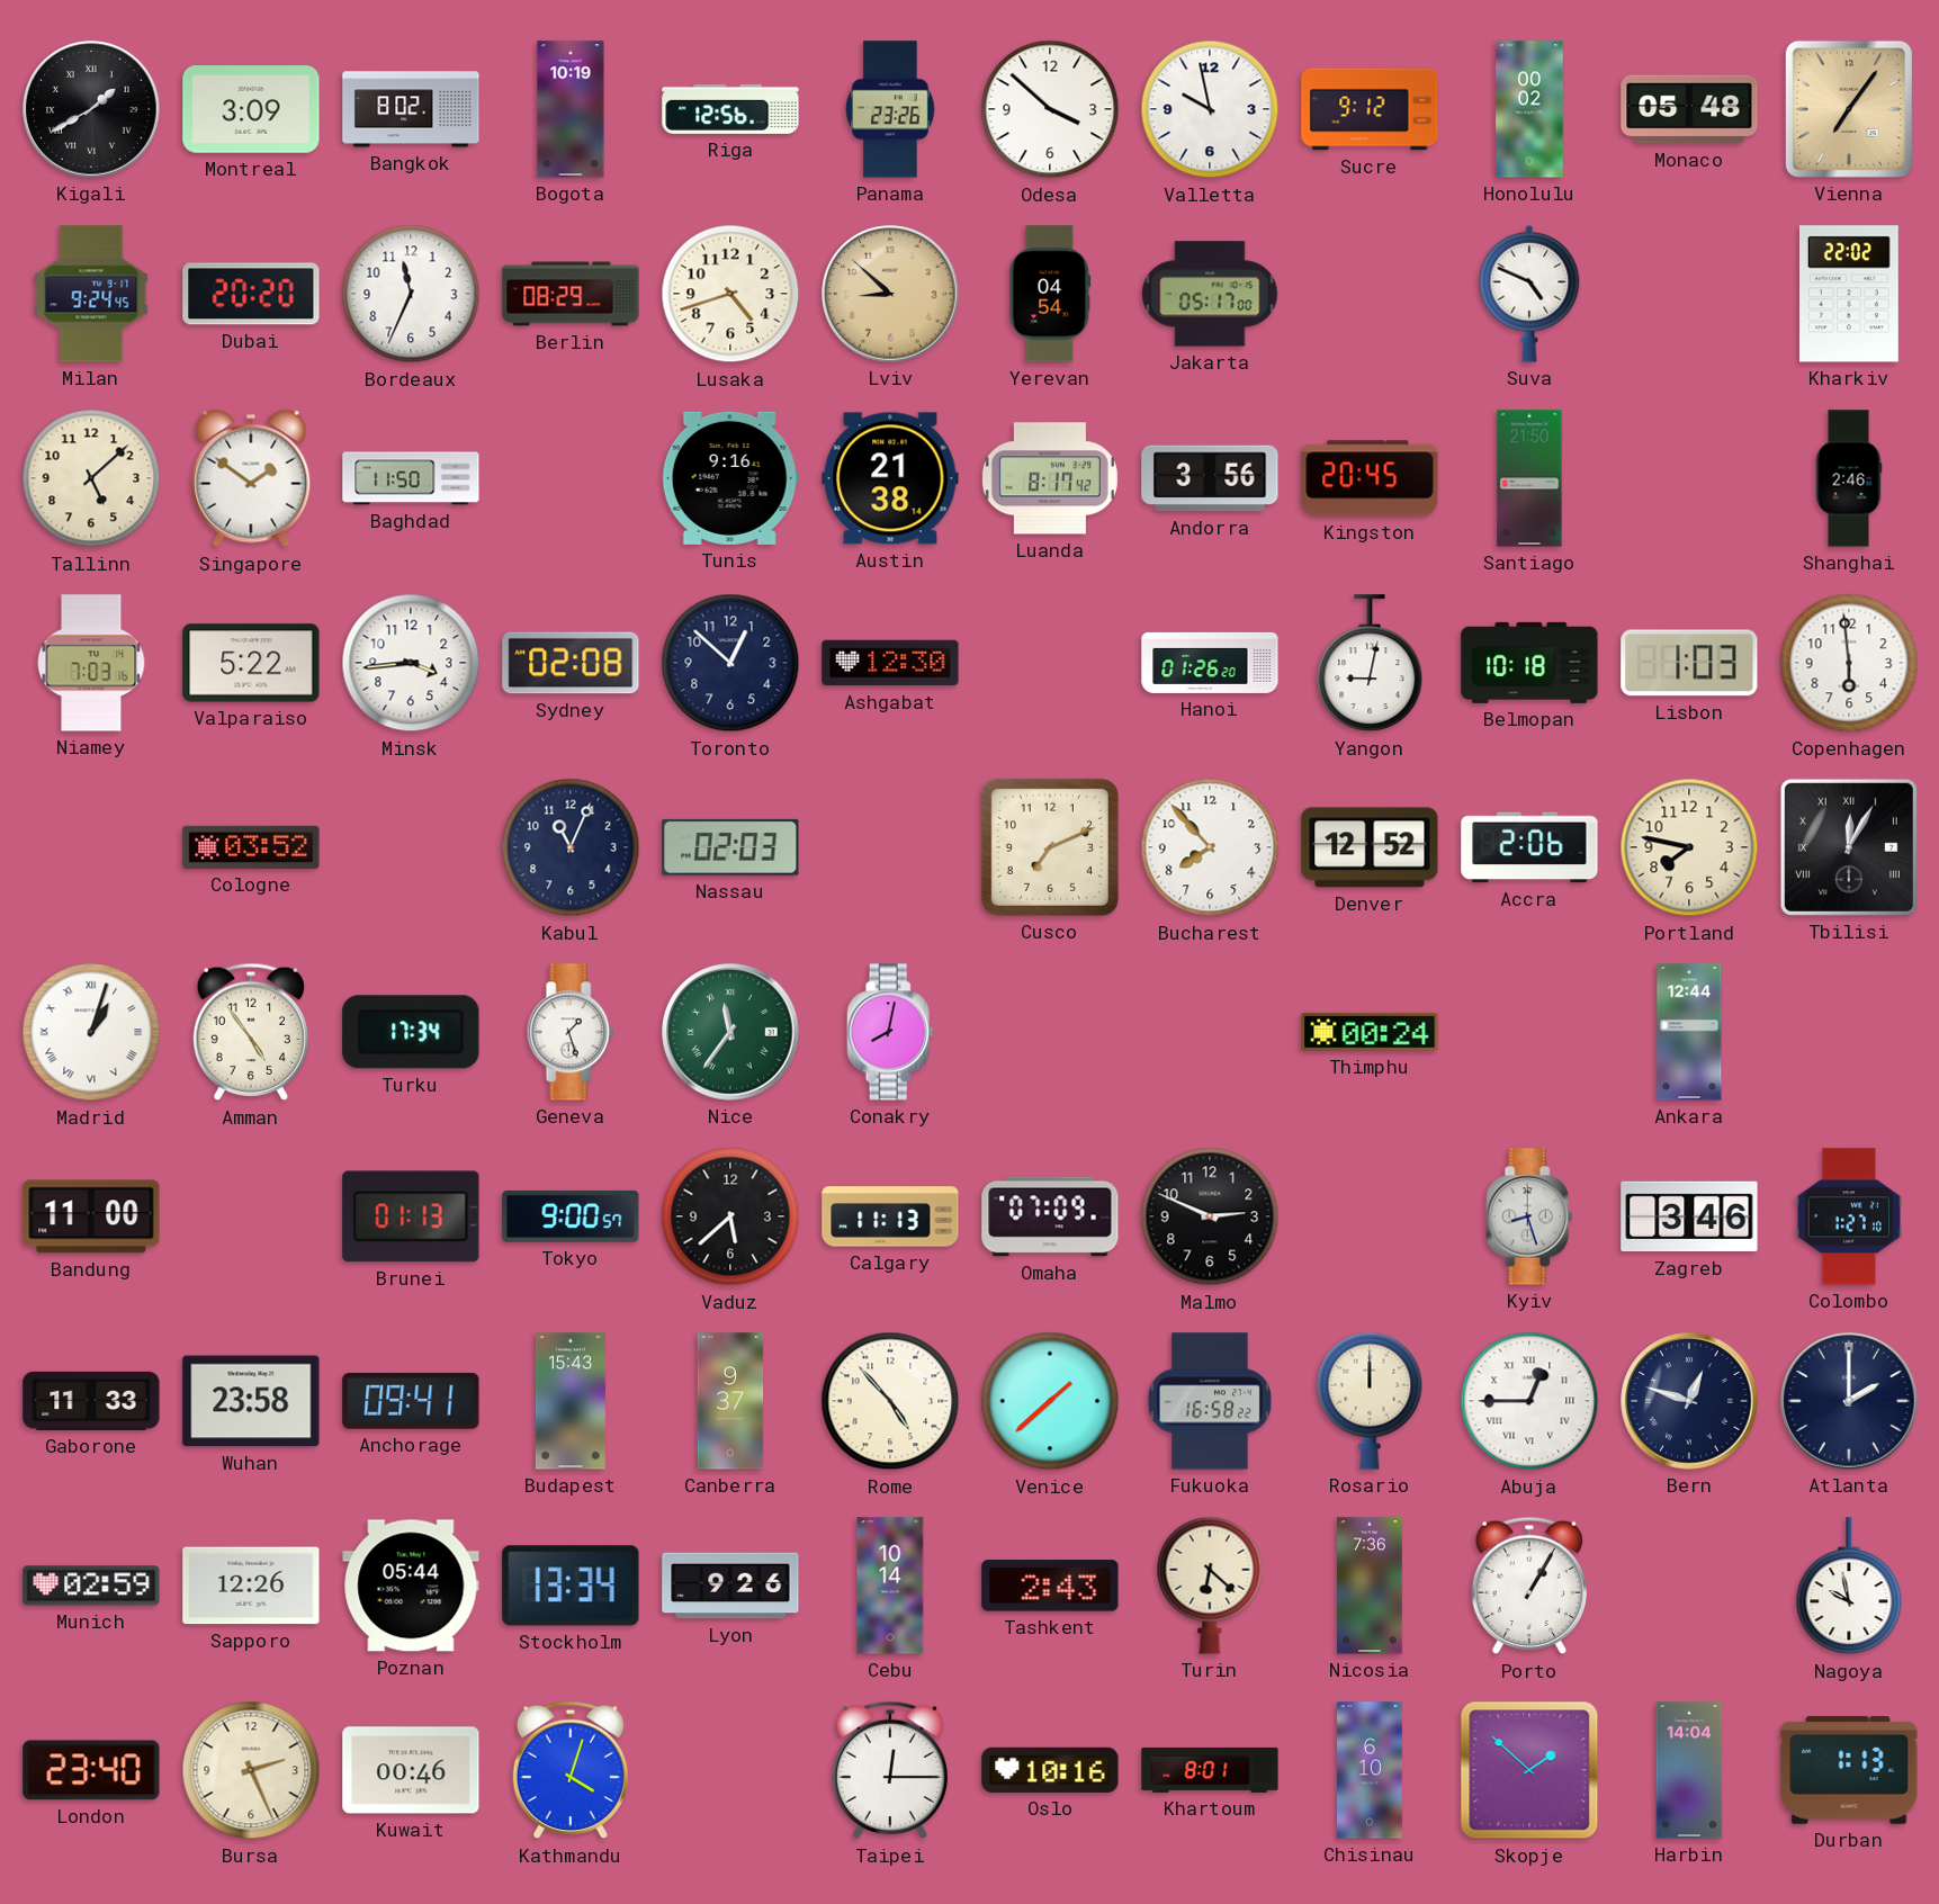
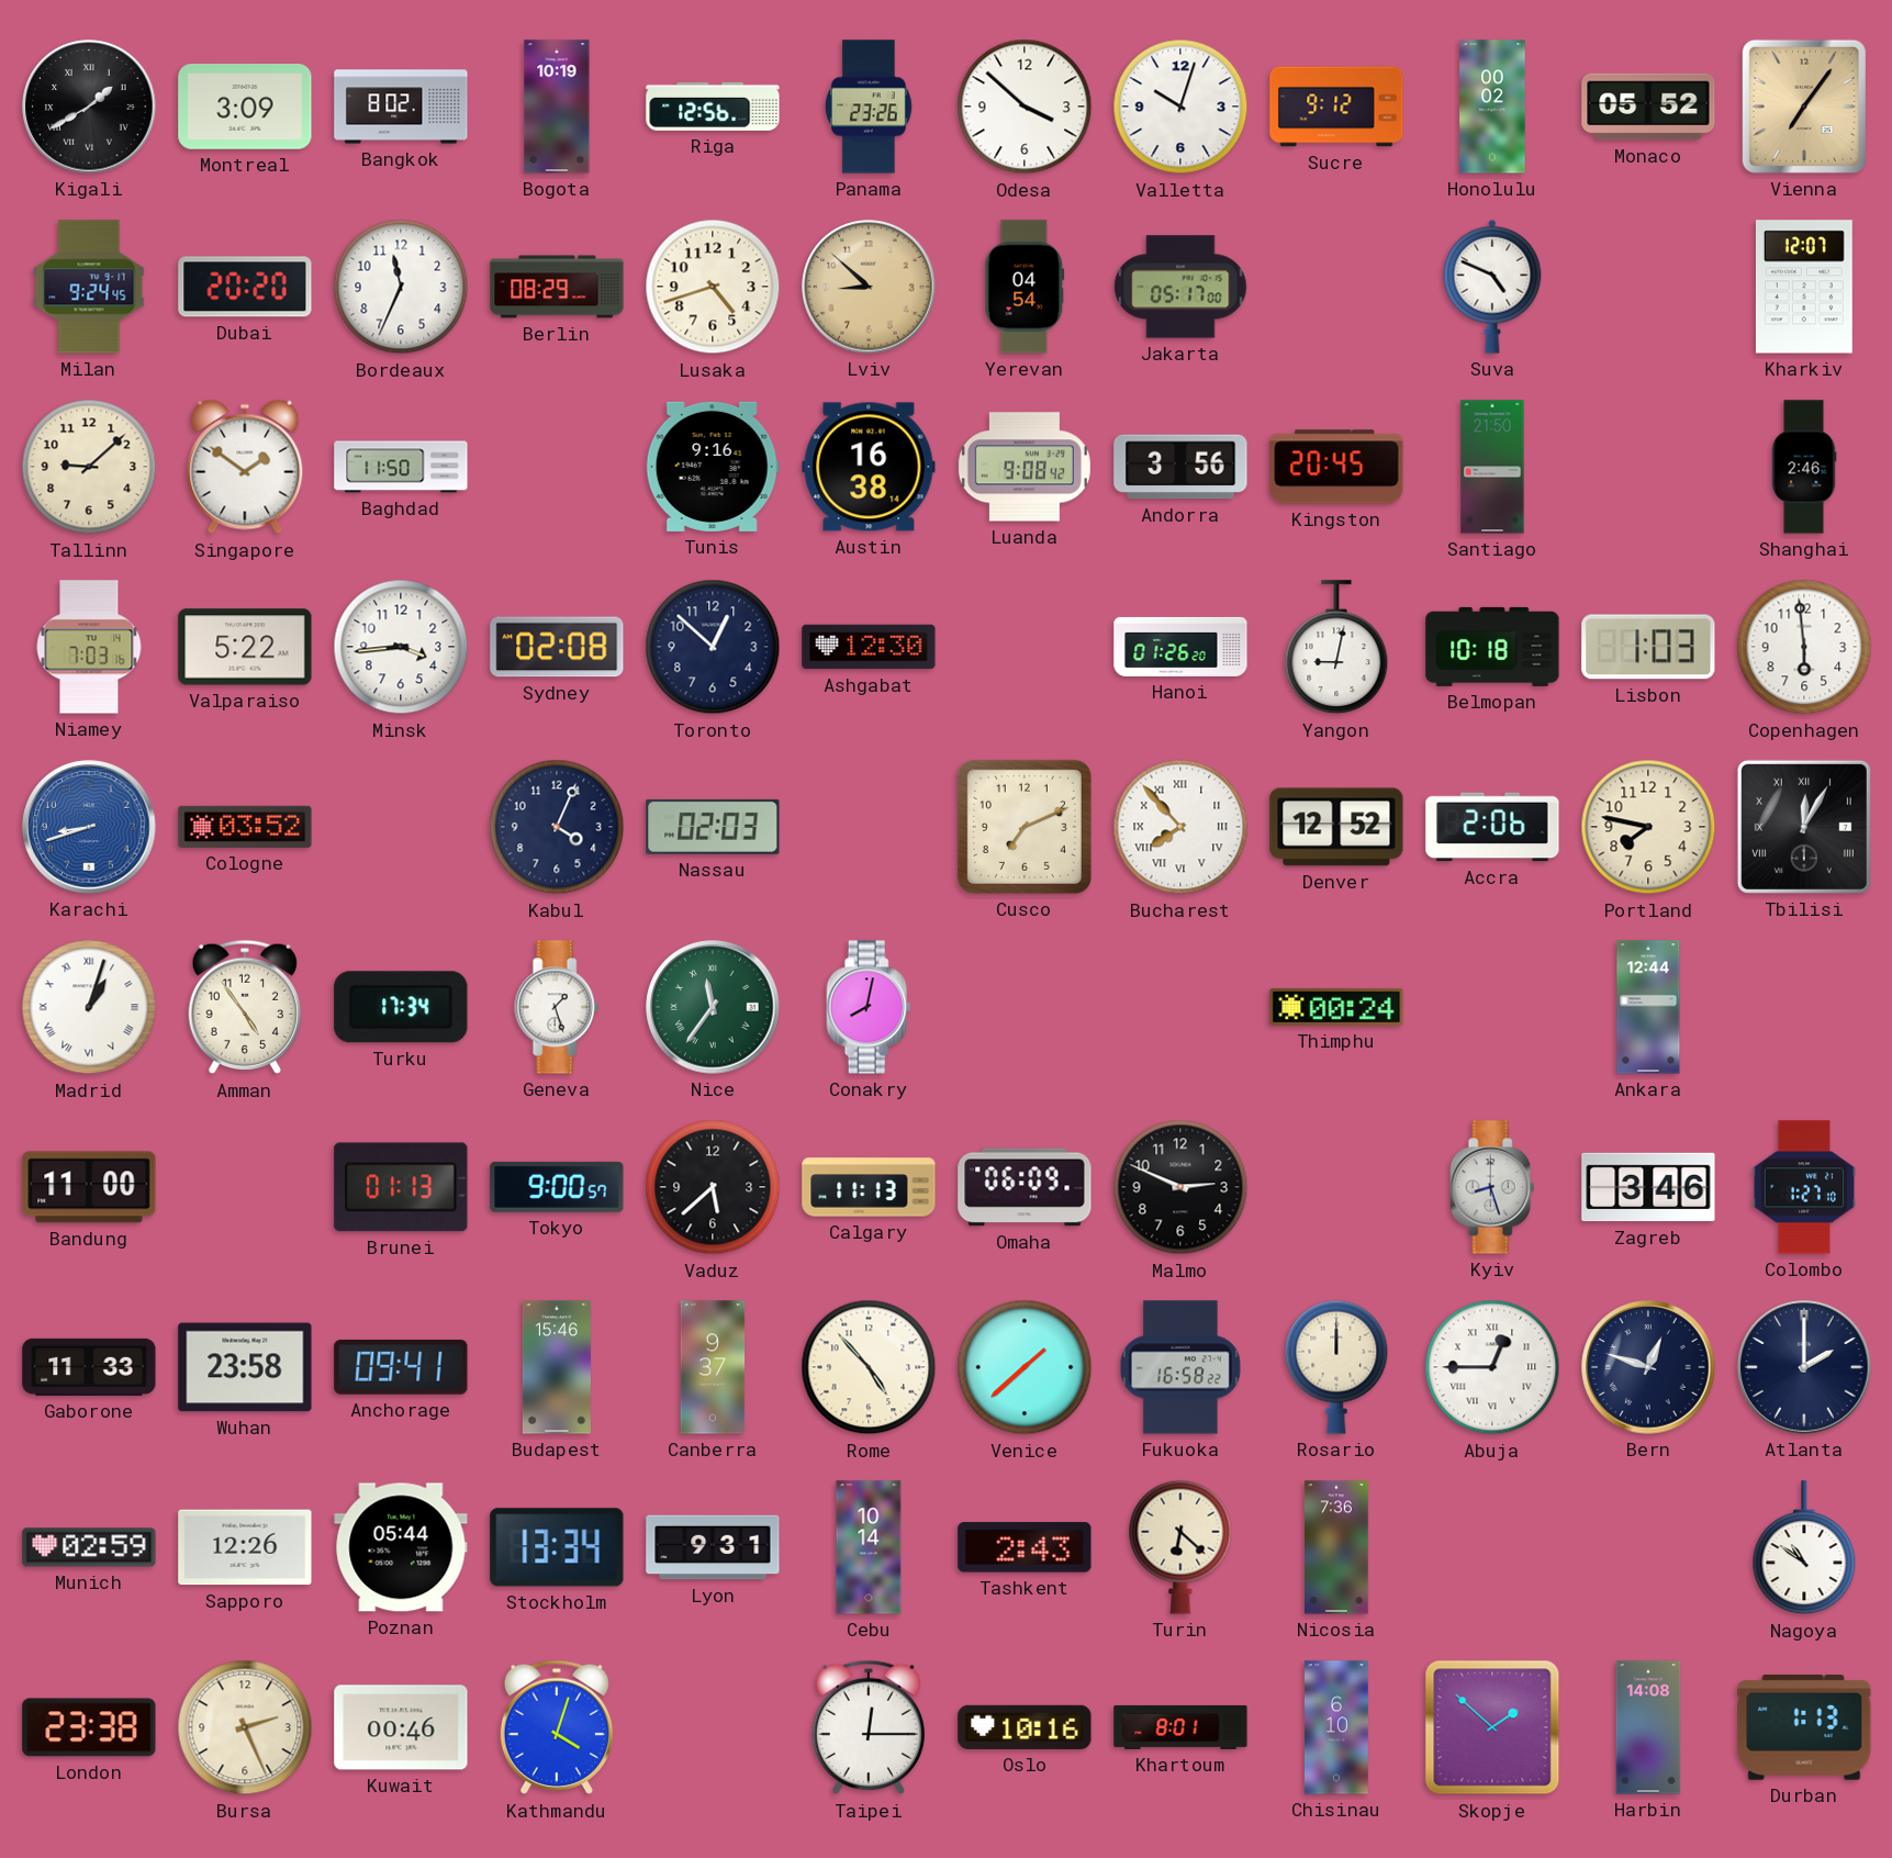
Valletta: 9:58 -> 10:03
Monaco: 05:48 -> 05:52
Kharkiv: 22:02 -> 12:07
Tallinn: 5:08 -> 9:08
Austin: 21:38 -> 16:38
Luanda: 8:17 -> 9:08
Karachi: none -> 8:42
Kabul: 11:04 -> 4:04
Bucharest numerals: Arabic -> Roman
Omaha: 07:09 -> 06:09
Budapest: 15:43 -> 15:46
Lyon: 9:26 -> 9:31
Porto: 1:05 -> none
Nagoya: 9:58 -> 10:51
London: 23:40 -> 23:38
Harbin: 14:04 -> 14:08
